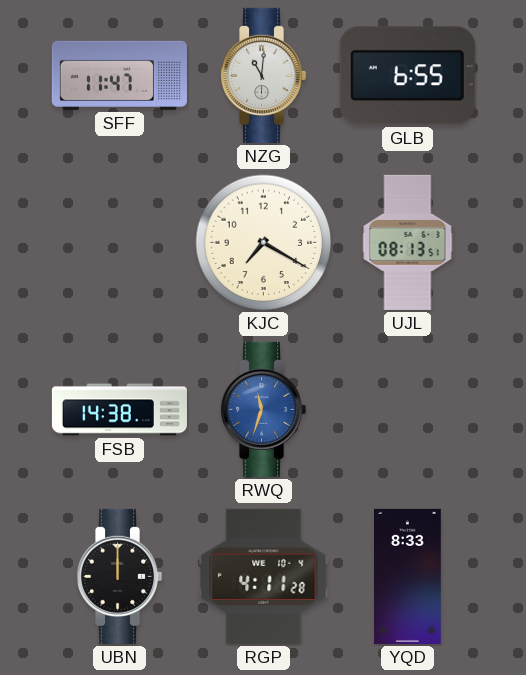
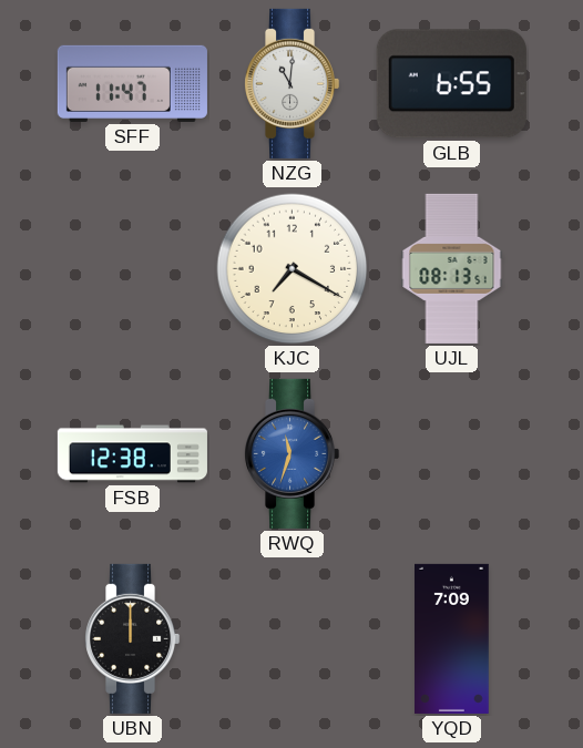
FSB: 14:38 -> 12:38
RGP: 4:11 -> none
YQD: 8:33 -> 7:09
